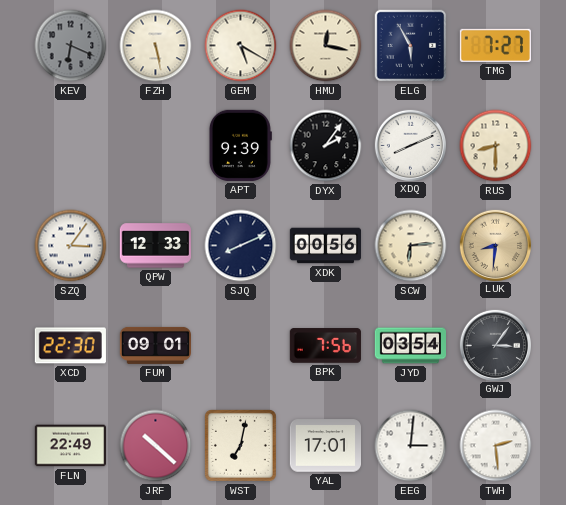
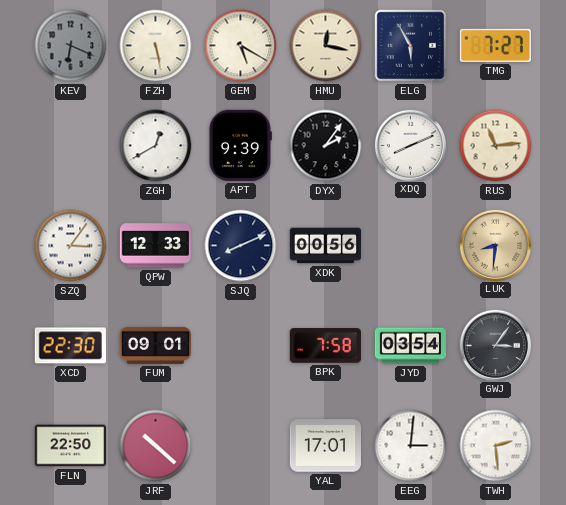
ZGH: none -> 12:40
RUS: 8:30 -> 11:14
SCW: 6:14 -> none
BPK: 7:56 -> 7:58
FLN: 22:49 -> 22:50
WST: 7:02 -> none
